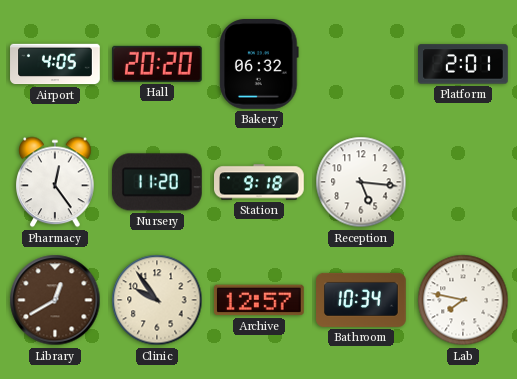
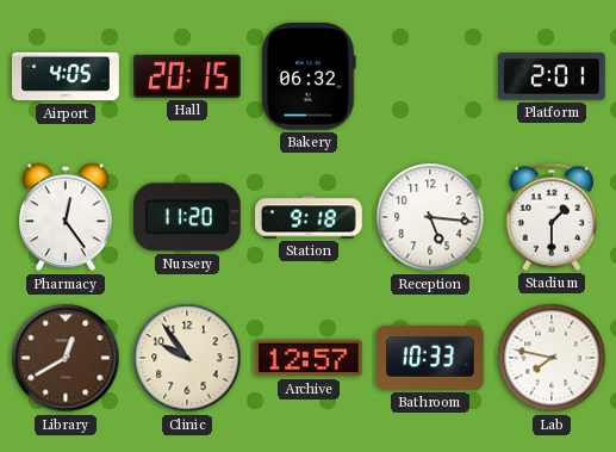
Hall: 20:20 -> 20:15
Stadium: none -> 1:30
Bathroom: 10:34 -> 10:33
